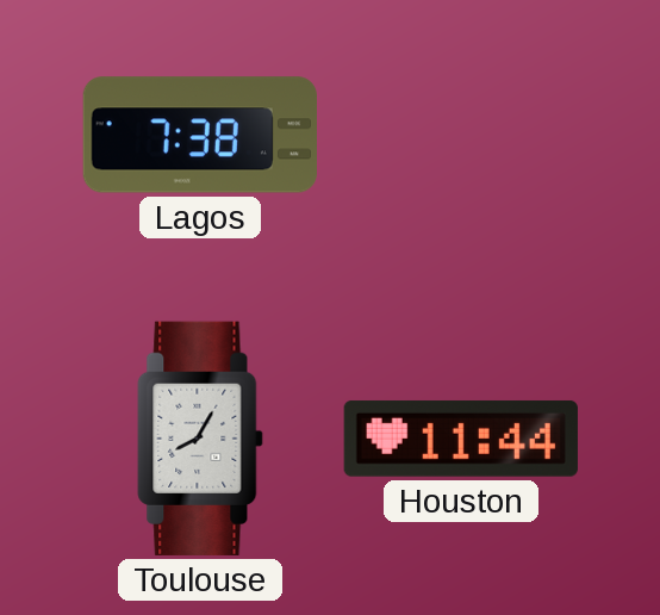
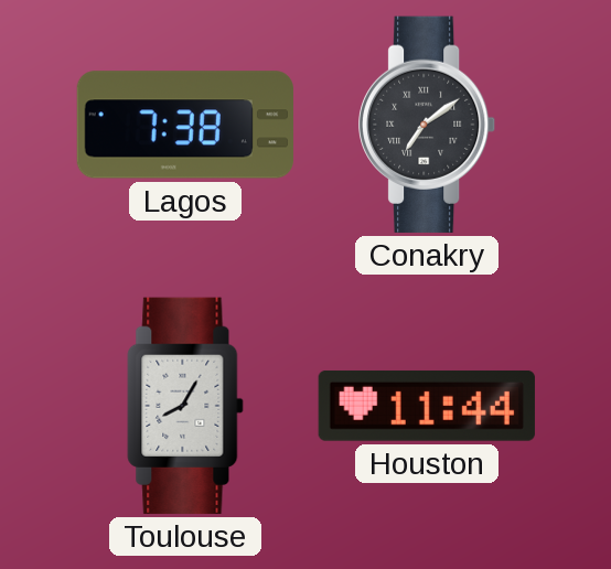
Conakry: none -> 7:09
